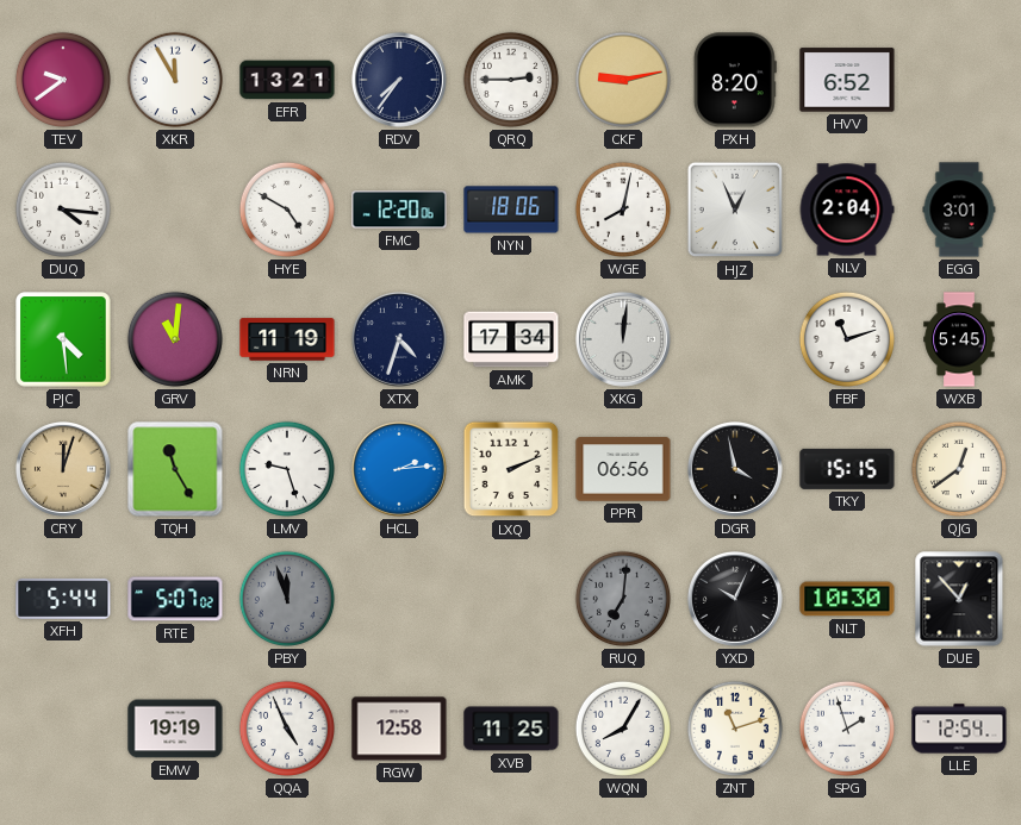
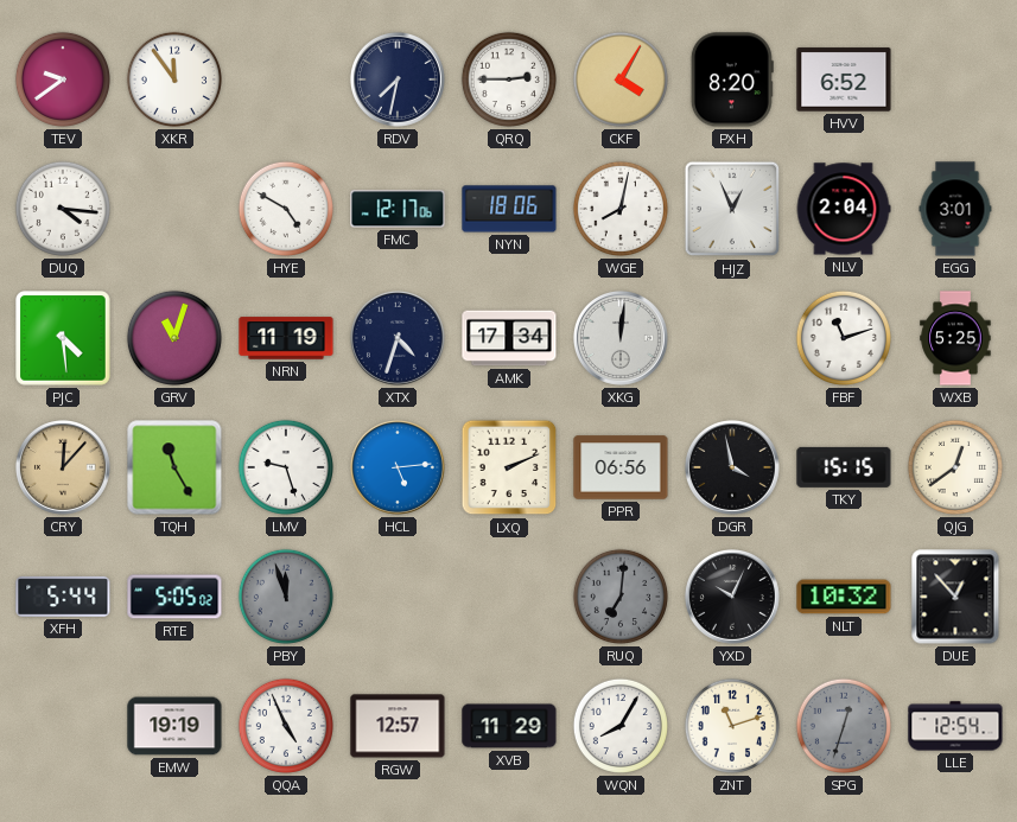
XKR: 11:55 -> 11:54
EFR: 13:21 -> none
RDV: 7:36 -> 7:32
CKF: 9:13 -> 4:05
FMC: 12:20 -> 12:17
GRV: 11:01 -> 11:03
WXB: 5:45 -> 5:25
CRY: 12:03 -> 12:07
HCL: 2:14 -> 5:14
RTE: 5:07 -> 5:05
NLT: 10:30 -> 10:32
RGW: 12:58 -> 12:57
XVB: 11:25 -> 11:29
SPG: 1:57 -> 12:33
SPG dial: white -> grey
